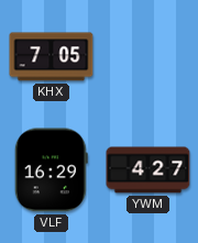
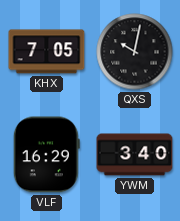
QXS: none -> 10:02
YWM: 4:27 -> 3:40
